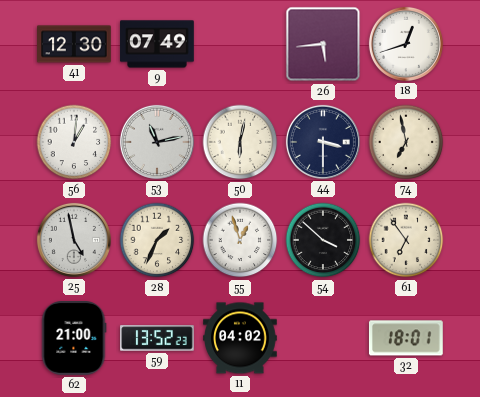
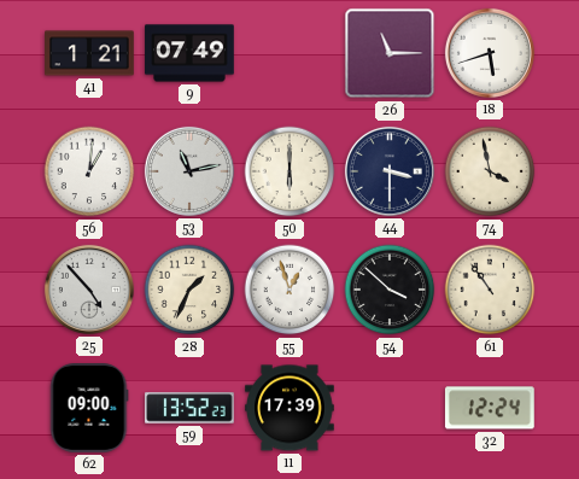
41: 12:30 -> 1:21
26: 5:44 -> 11:15
18: 12:42 -> 5:42
50: 6:02 -> 6:00
74: 6:58 -> 3:58
25: 4:58 -> 4:53
61: 6:54 -> 10:54
62: 21:00 -> 09:00
11: 04:02 -> 17:39
32: 18:01 -> 12:24
